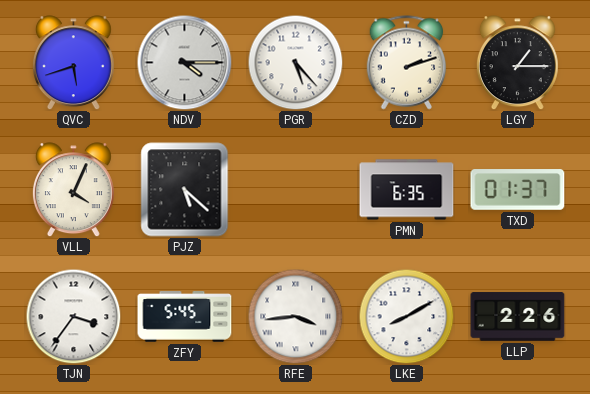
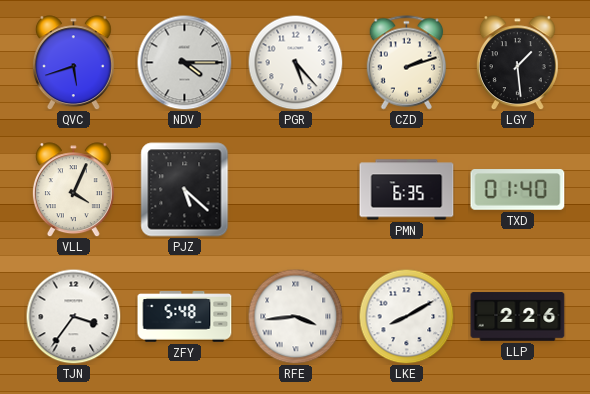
LGY: 1:15 -> 1:29
TXD: 01:37 -> 01:40
ZFY: 5:45 -> 5:48
